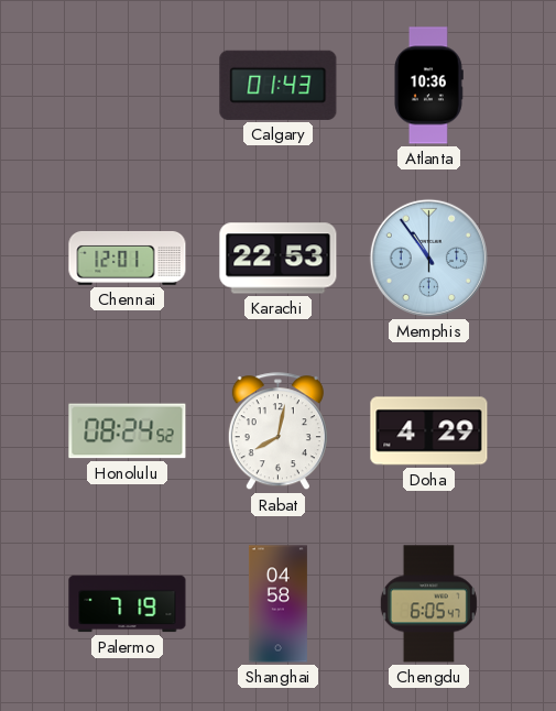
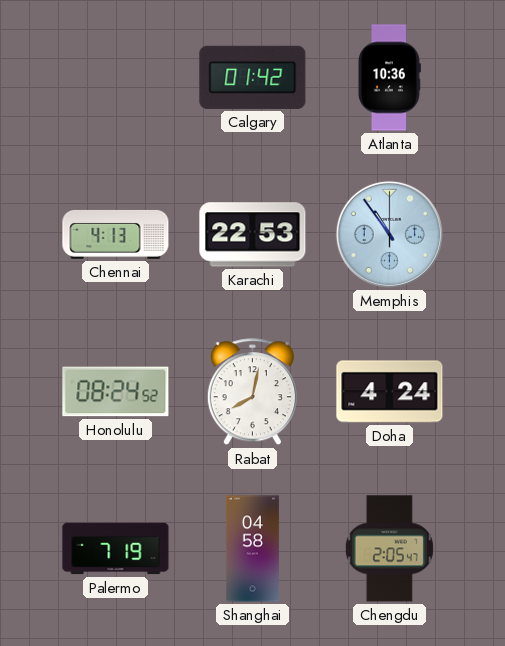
Calgary: 01:43 -> 01:42
Chennai: 12:01 -> 4:13
Doha: 4:29 -> 4:24
Chengdu: 6:05 -> 2:05
